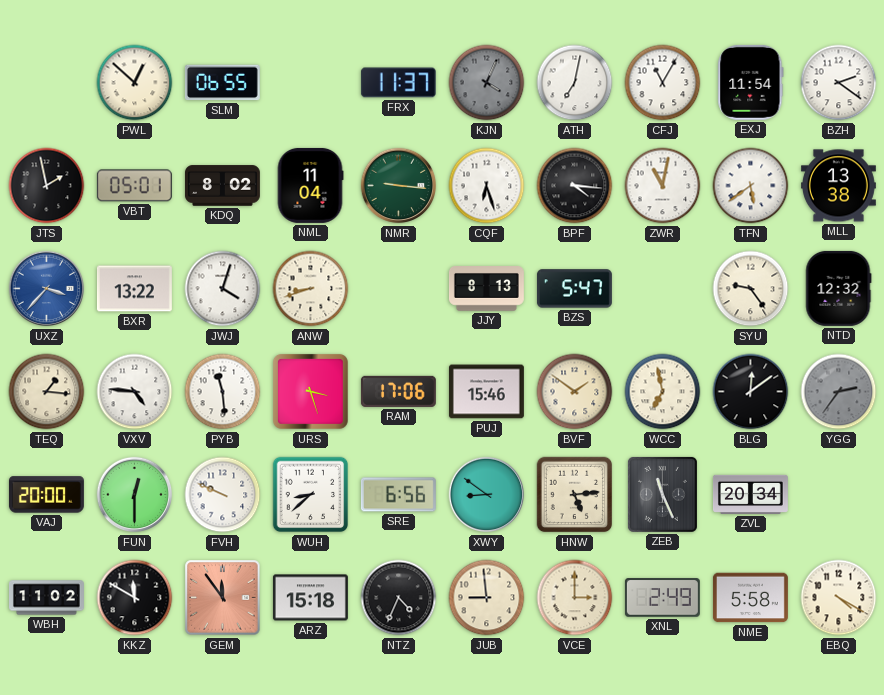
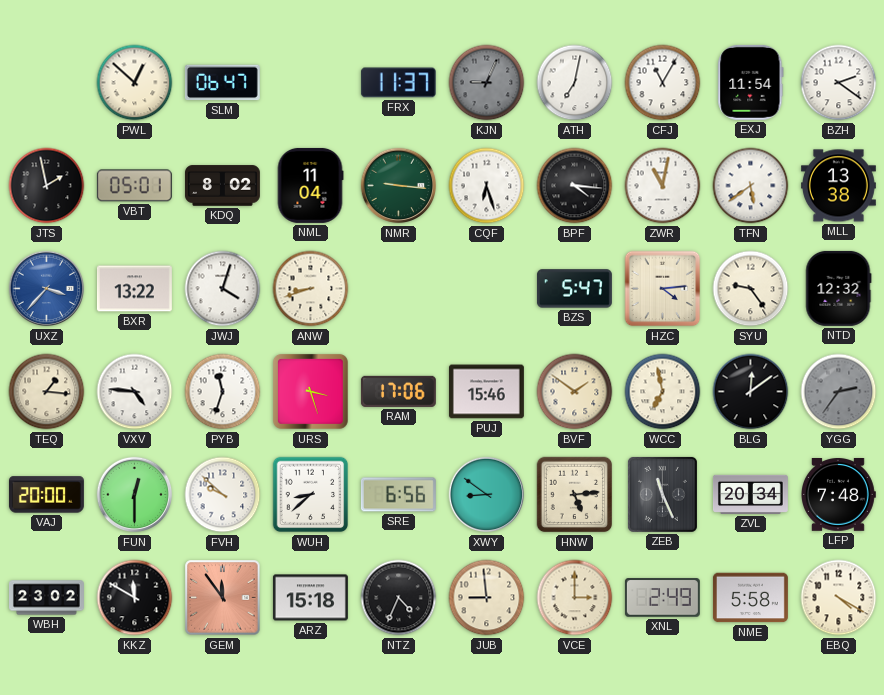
SLM: 06:55 -> 06:47
KJN: 4:04 -> 9:04
JJY: 8:13 -> none
HZC: none -> 4:14
PYB: 11:29 -> 11:33
FVH: 9:49 -> 9:52
LFP: none -> 7:48
WBH: 11:02 -> 23:02
